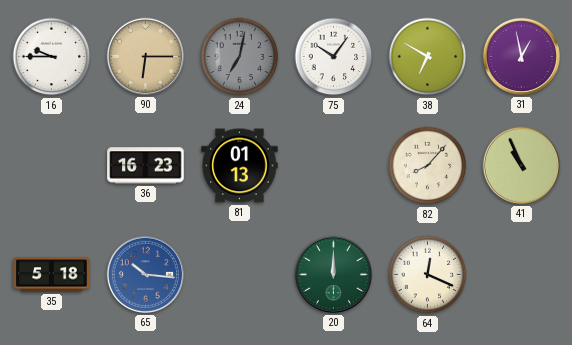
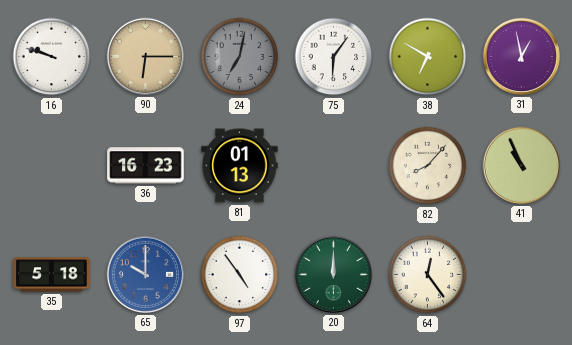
16: 9:45 -> 9:48
75: 10:06 -> 6:06
65: 10:16 -> 10:00
97: none -> 4:54
64: 12:19 -> 12:24
